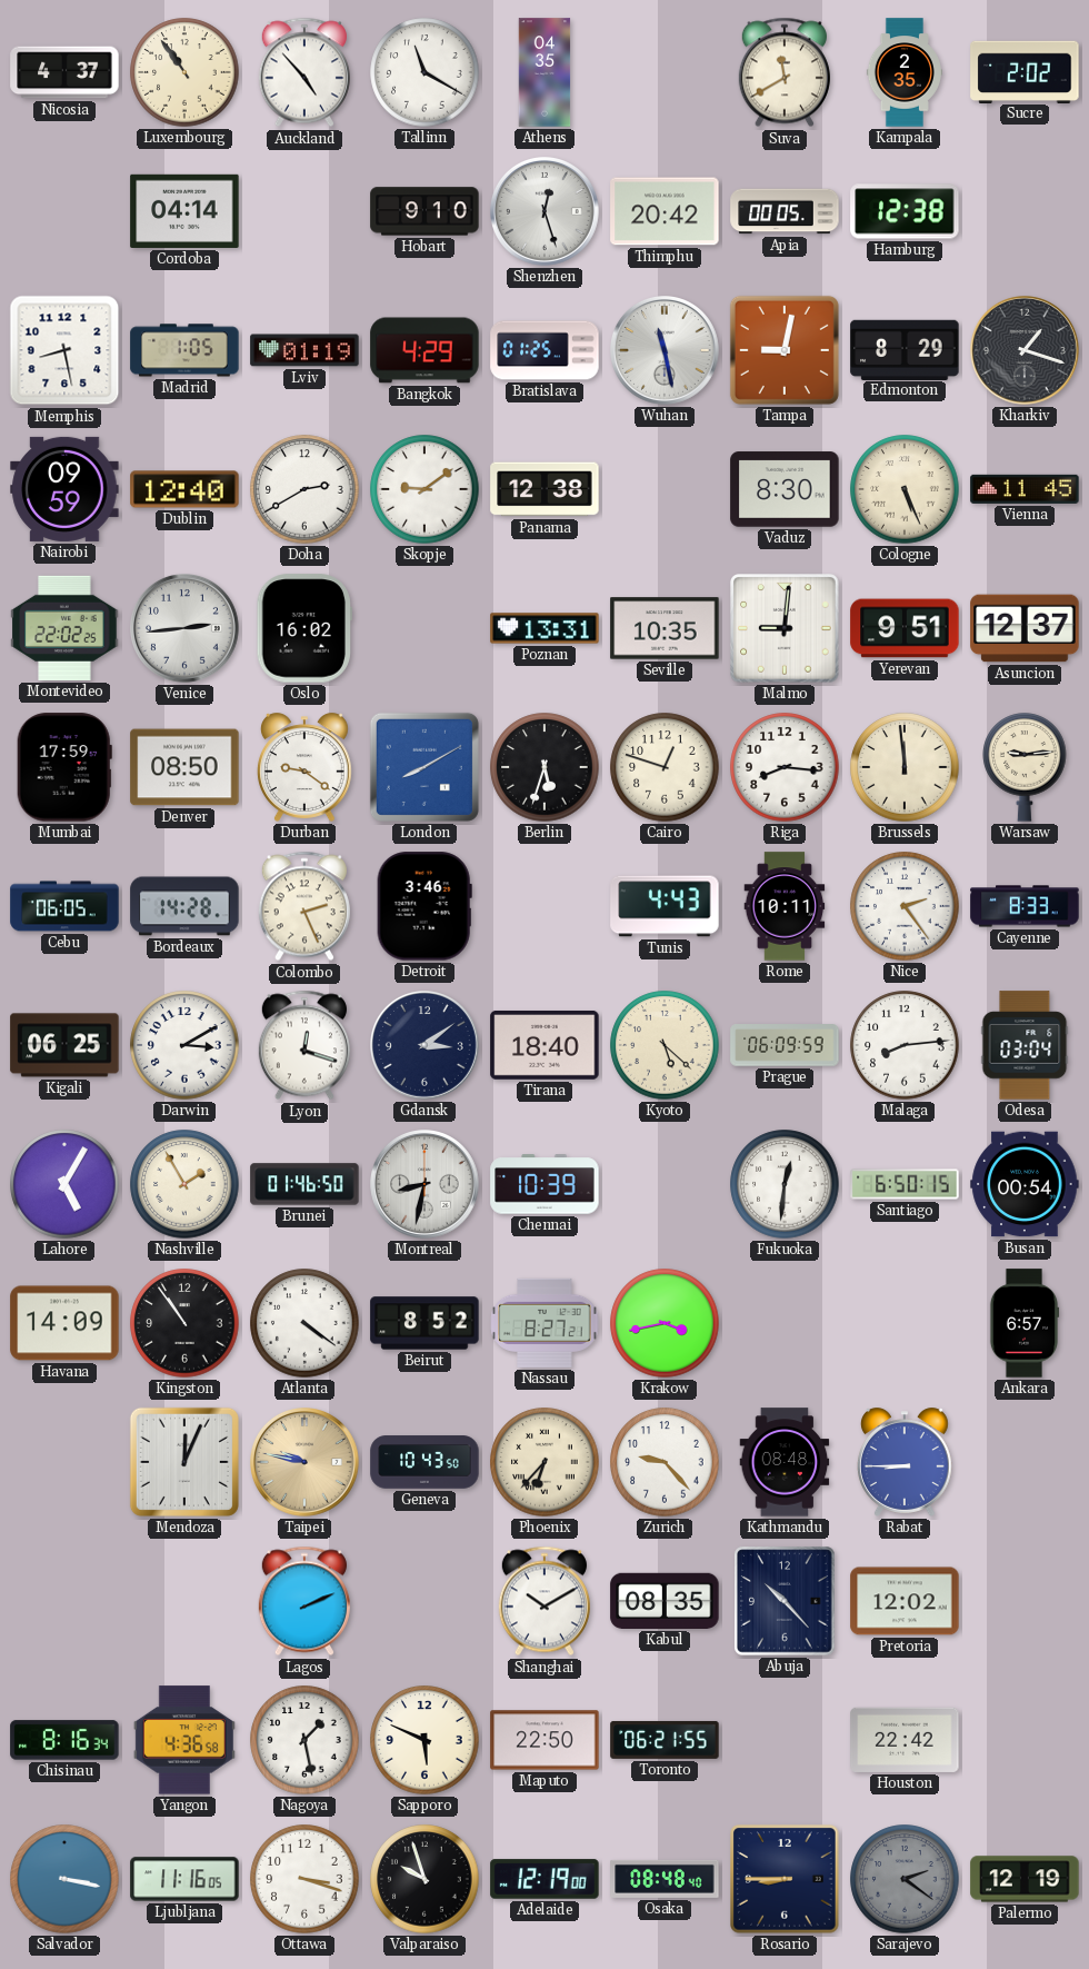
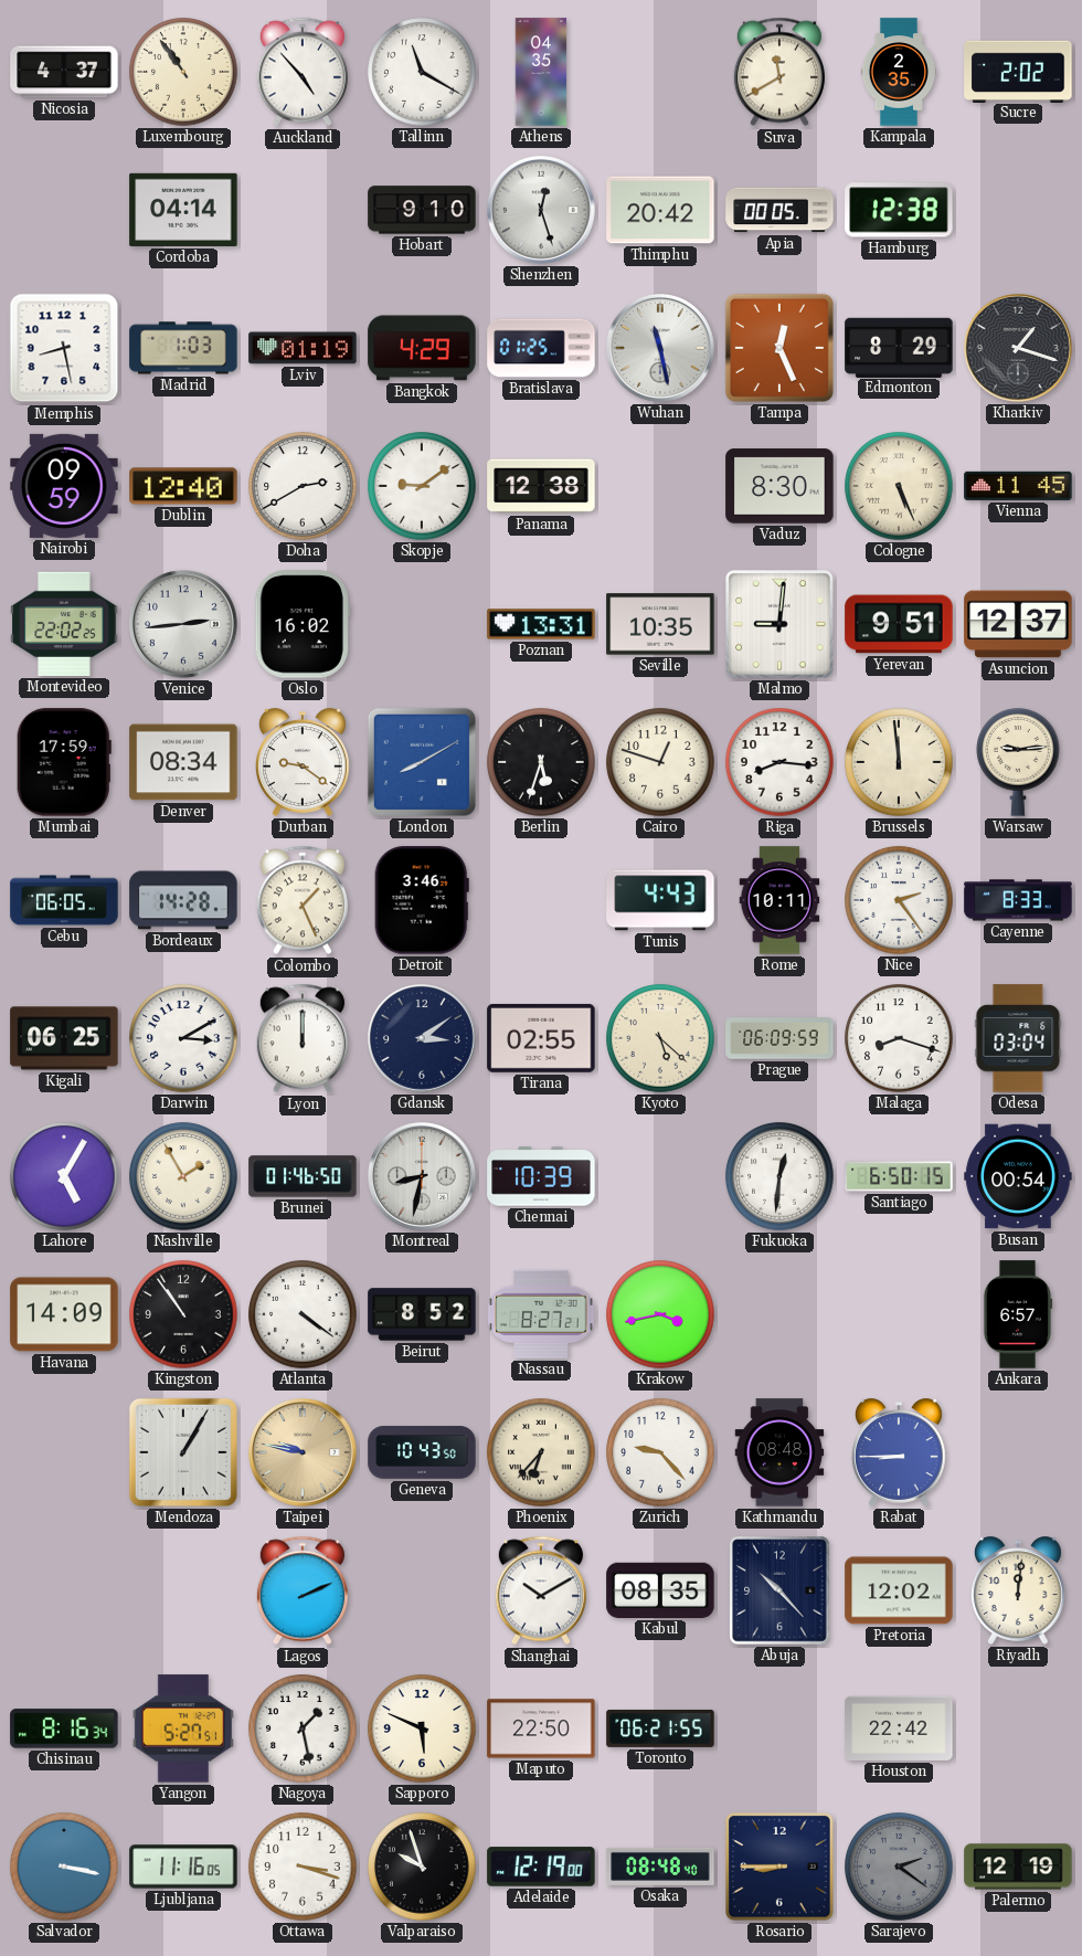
Madrid: 1:05 -> 1:03
Tampa: 9:02 -> 12:26
Denver: 08:50 -> 08:34
Colombo: 2:26 -> 1:26
Lyon: 12:18 -> 12:00
Tirana: 18:40 -> 02:55
Malaga: 8:14 -> 8:18
Mendoza: 12:04 -> 1:05
Riyadh: none -> 12:01
Yangon: 4:36 -> 5:27
